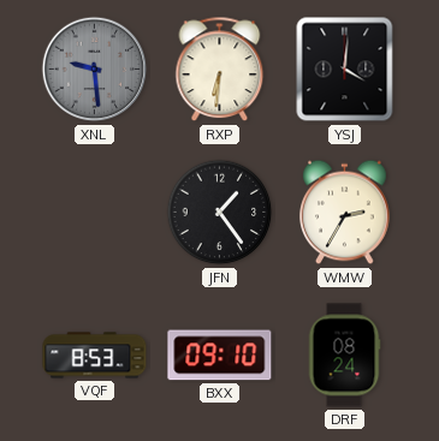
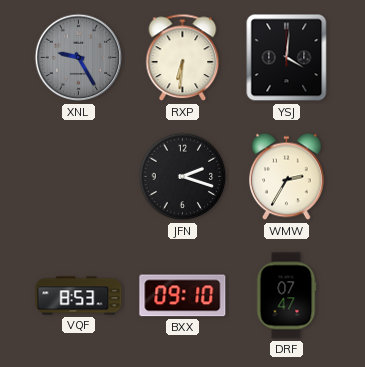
XNL: 9:29 -> 9:25
JFN: 1:24 -> 2:18
DRF: 08:24 -> 07:47
